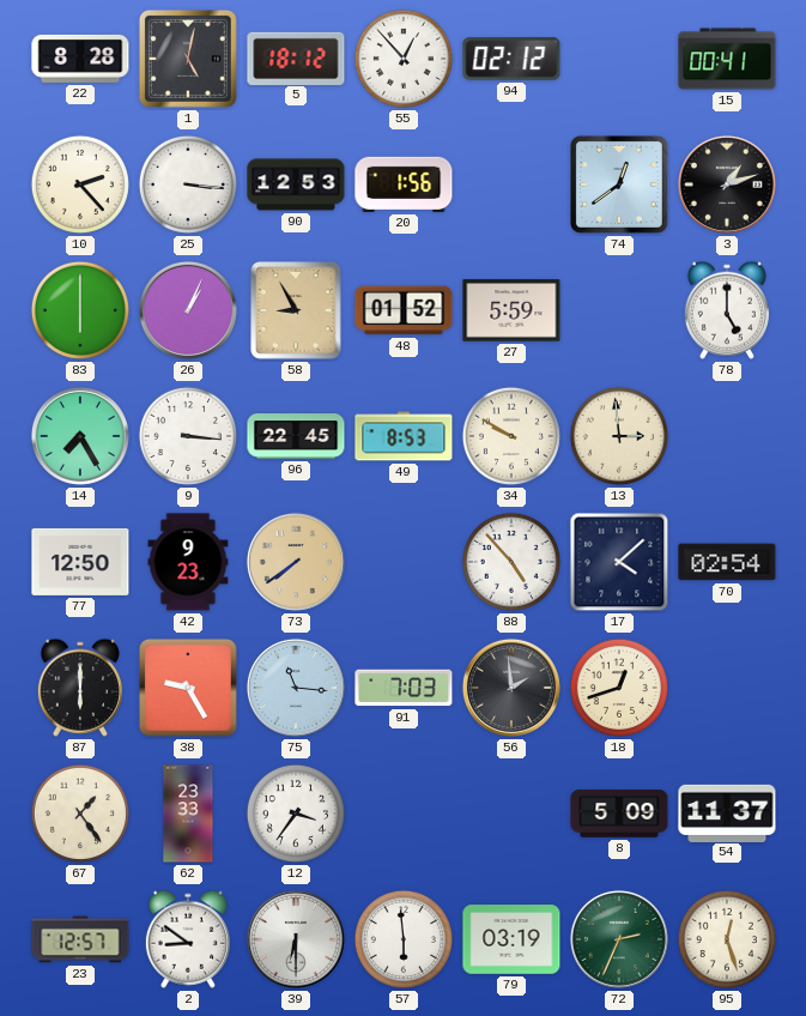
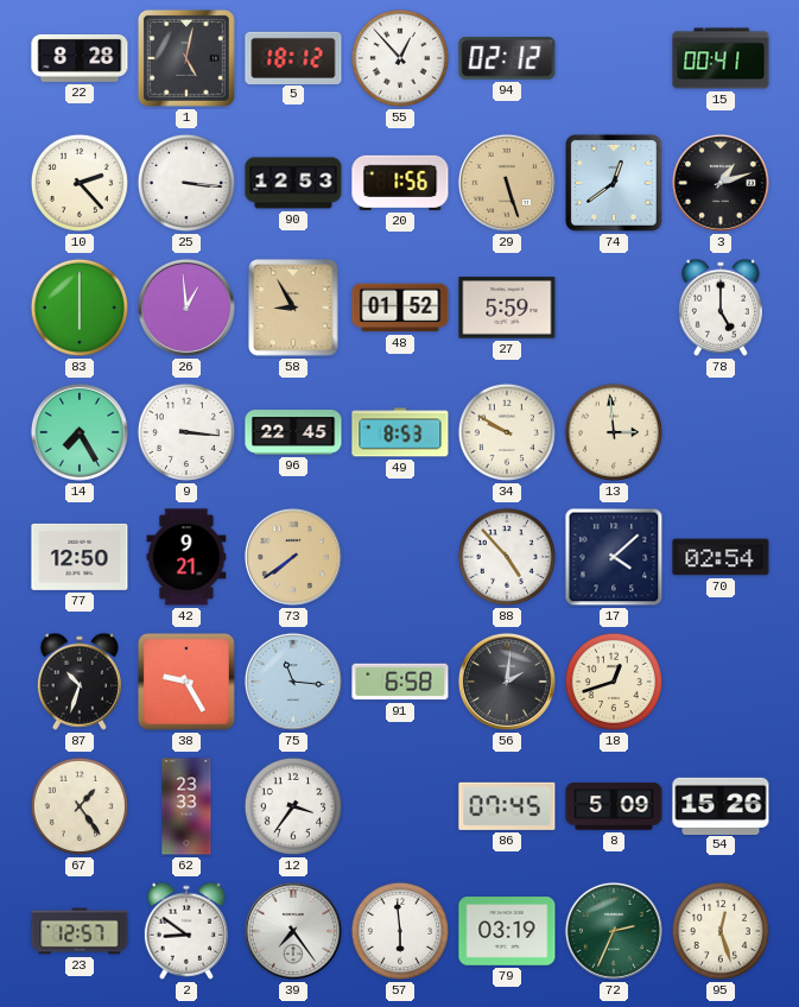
29: none -> 5:27
26: 1:04 -> 12:59
42: 9:23 -> 9:21
87: 6:00 -> 10:33
91: 7:03 -> 6:58
56: 1:59 -> 2:01
86: none -> 07:45
54: 11:37 -> 15:26
39: 6:30 -> 7:24
